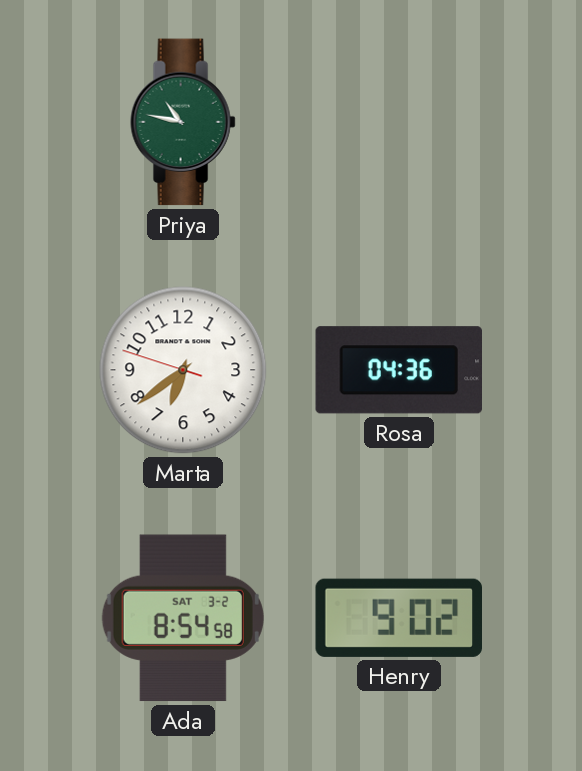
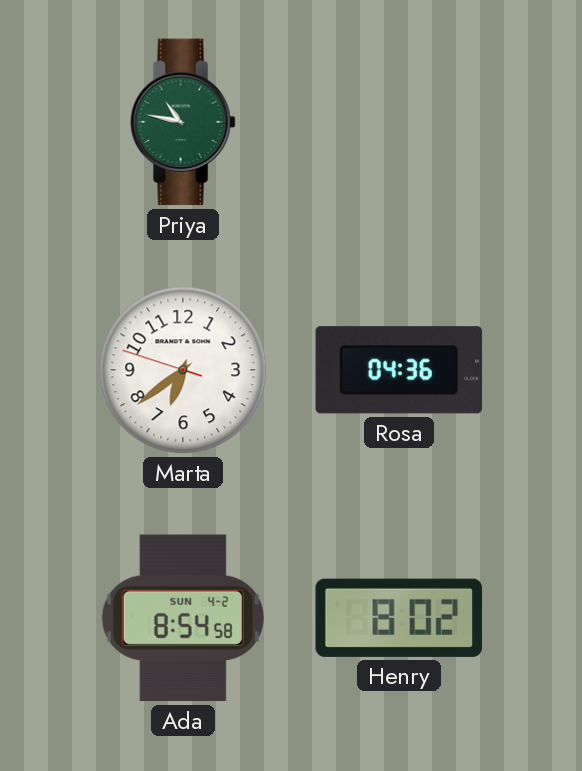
Ada date: SAT 3-2 -> SUN 4-2
Henry: 9:02 -> 8:02
